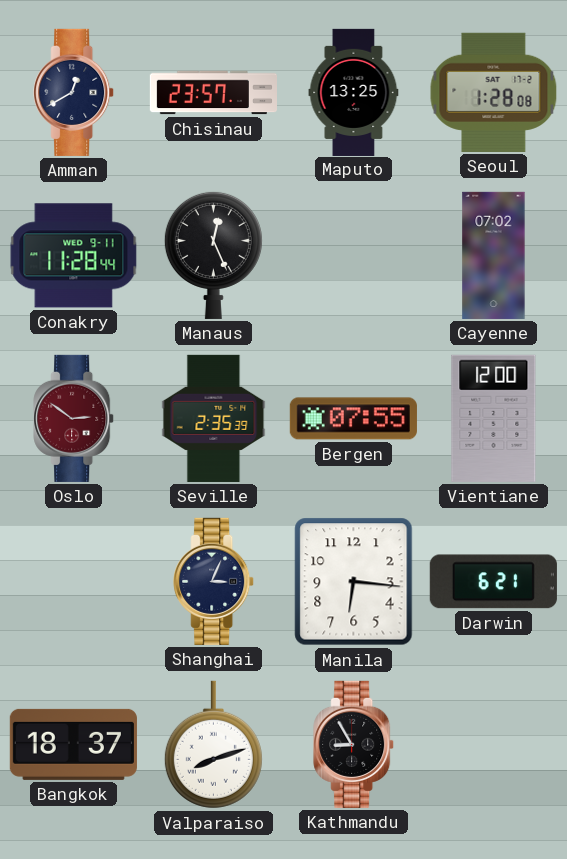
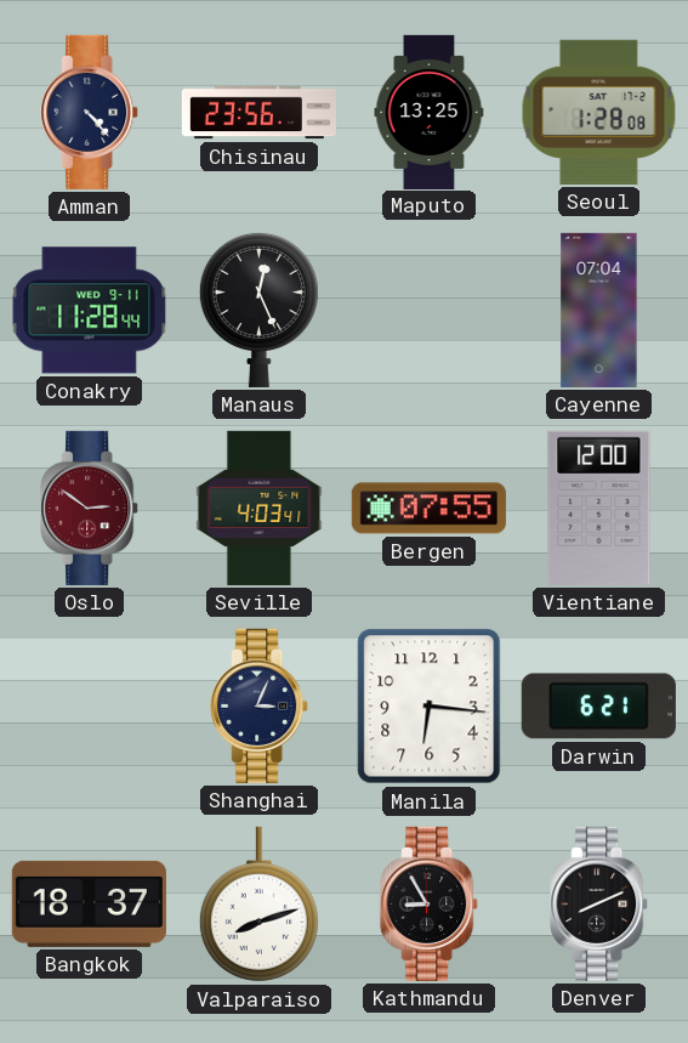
Amman: 12:40 -> 4:23
Chisinau: 23:57 -> 23:56
Cayenne: 07:02 -> 07:04
Seville: 2:35 -> 4:03
Denver: none -> 8:11
